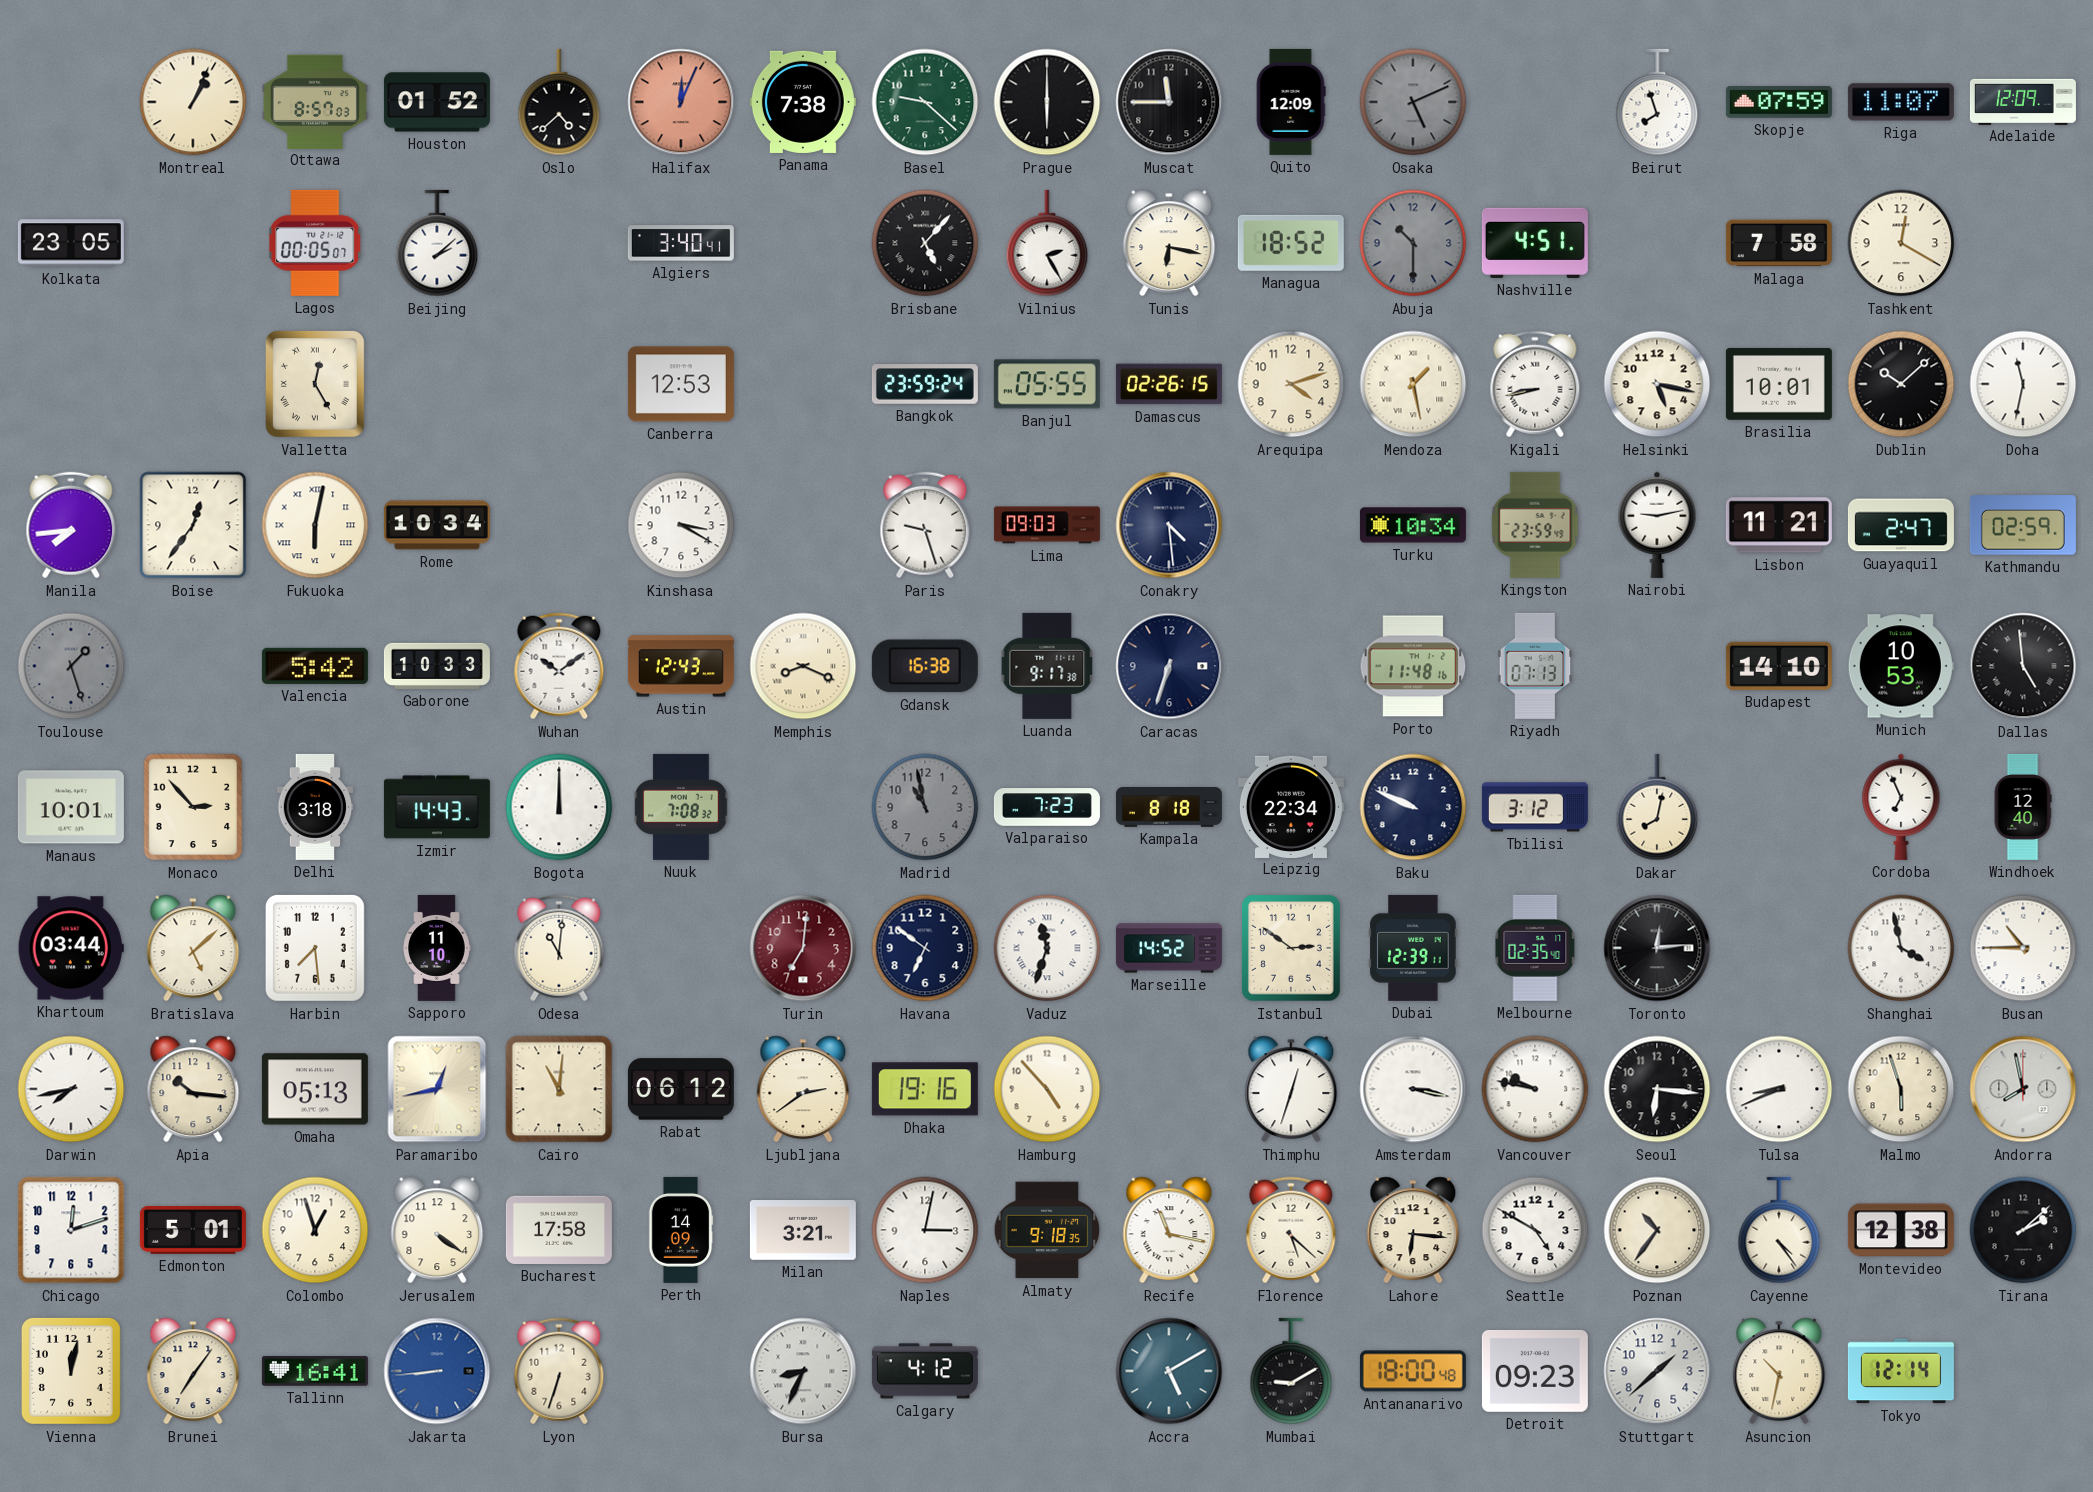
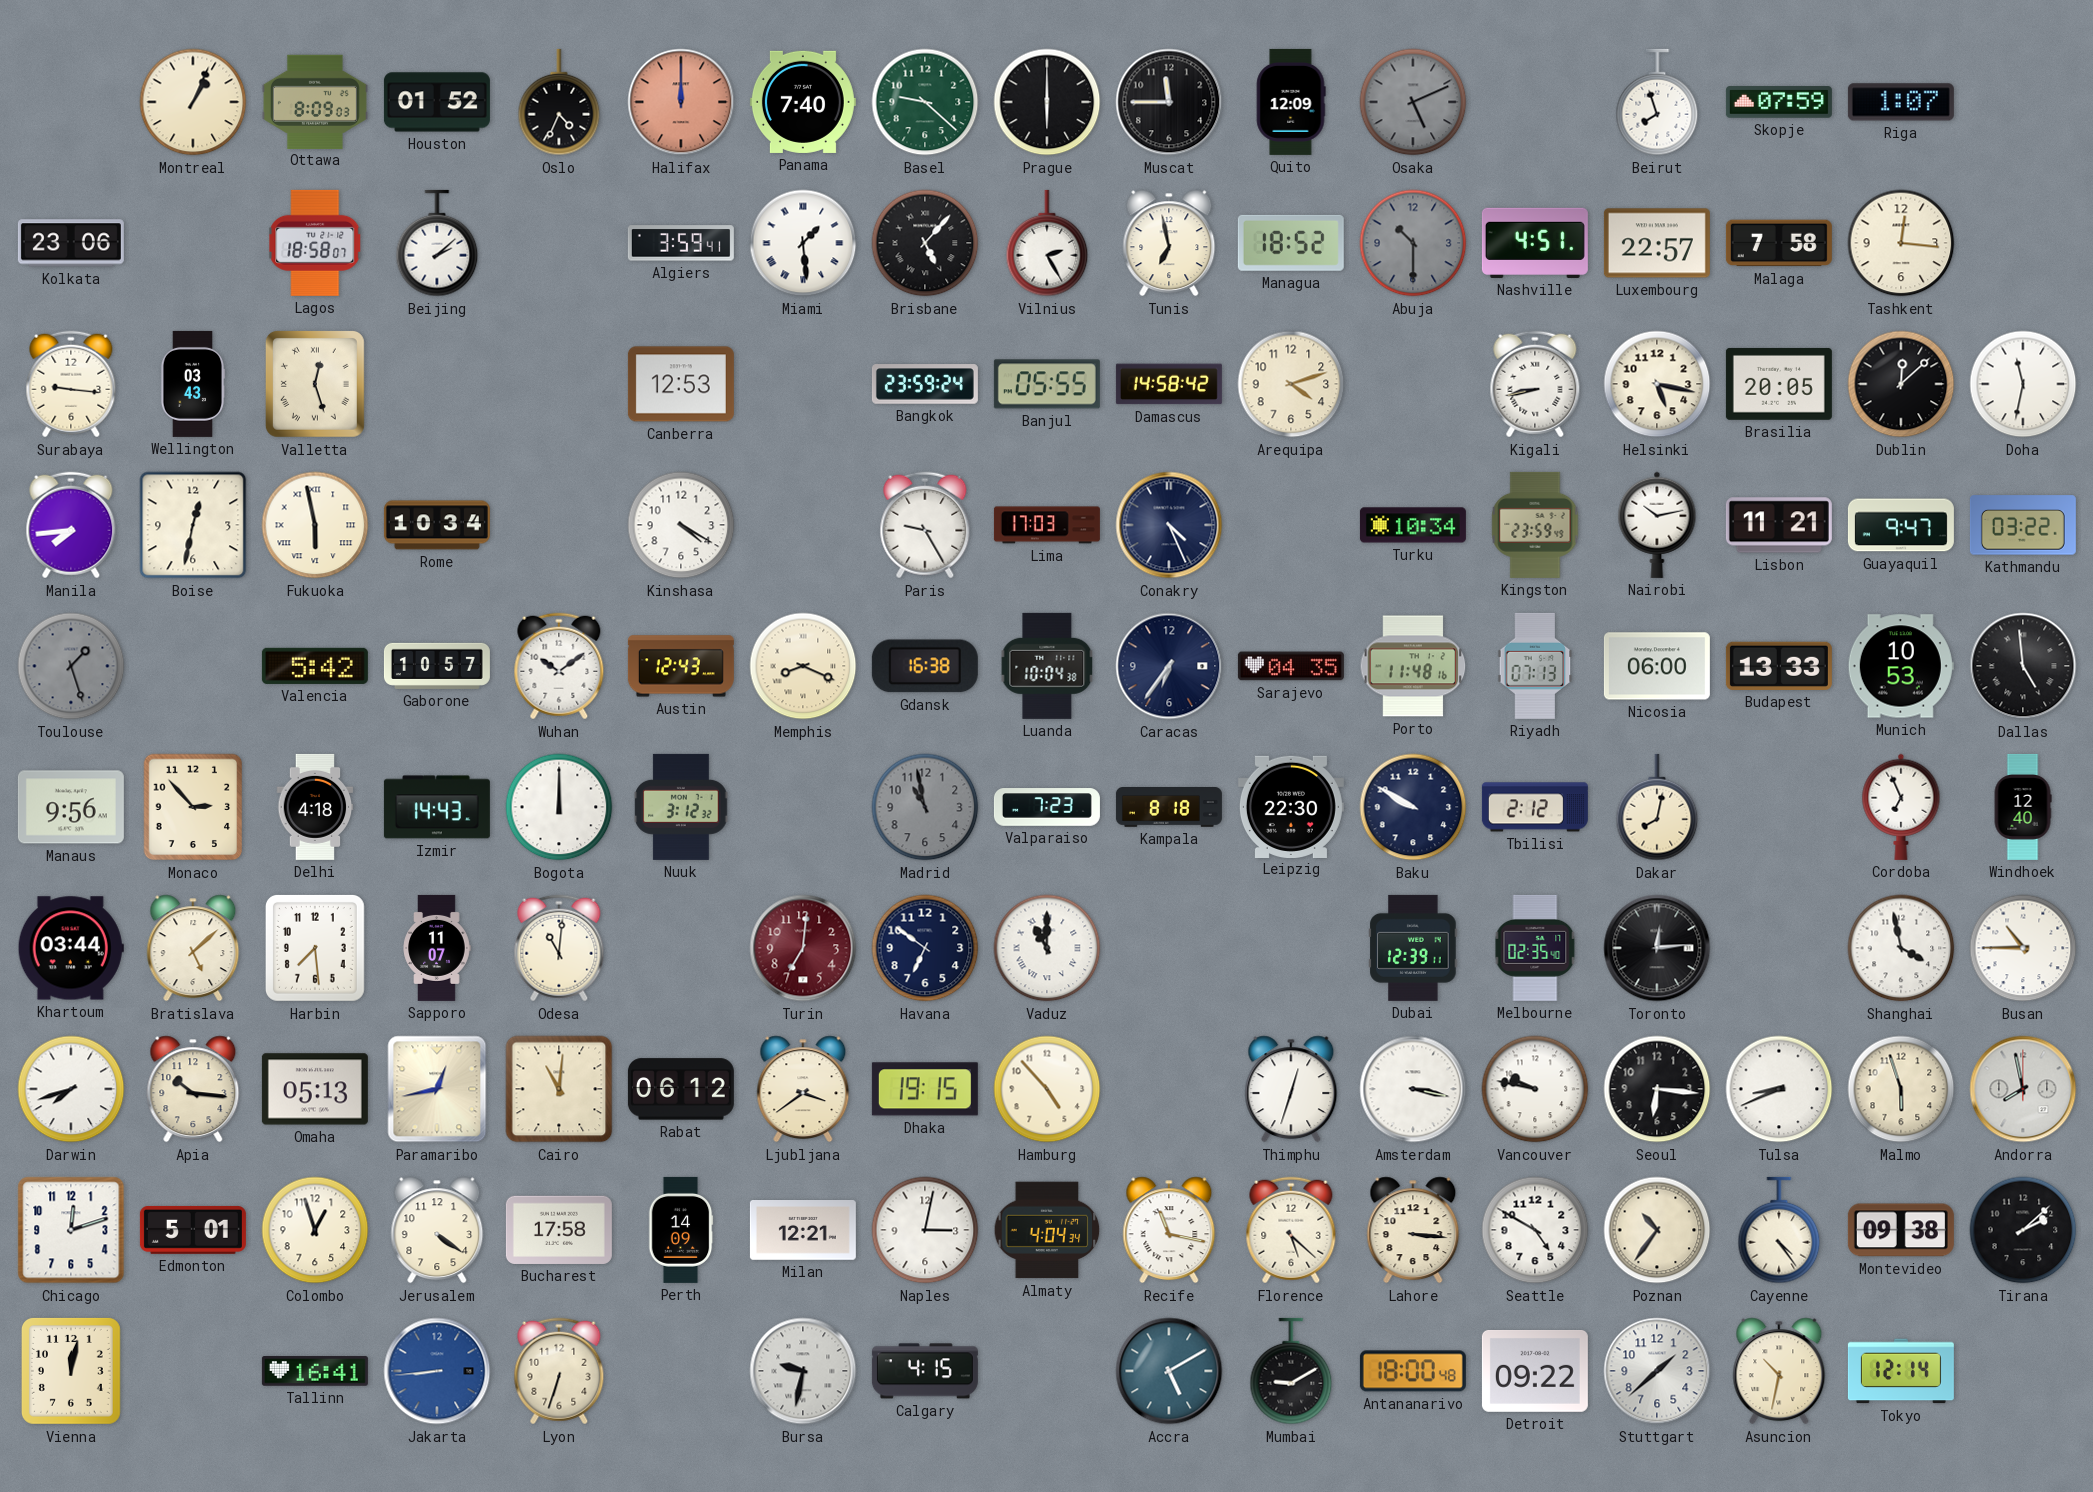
Ottawa: 8:57 -> 8:09
Oslo: 4:38 -> 4:34
Halifax: 12:04 -> 12:00
Panama: 7:38 -> 7:40
Riga: 11:07 -> 1:07
Adelaide: 12:09 -> none
Kolkata: 23:05 -> 23:06
Lagos: 00:05 -> 18:58
Algiers: 3:40 -> 3:59
Miami: none -> 1:29
Tunis: 6:17 -> 6:58
Luxembourg: none -> 22:57
Tashkent: 12:20 -> 12:16
Surabaya: none -> 9:16
Wellington: none -> 03:43
Valletta: 12:25 -> 12:27
Damascus: 02:26 -> 14:58
Mendoza: 1:28 -> none
Brasilia: 10:01 -> 20:05
Dublin: 10:08 -> 12:08
Boise: 12:36 -> 12:32
Fukuoka: 6:02 -> 5:58
Kinshasa: 3:20 -> 4:20
Paris: 9:27 -> 9:25
Lima: 09:03 -> 17:03
Conakry: 4:29 -> 4:26
Nairobi: 9:13 -> 10:13
Guayaquil: 2:47 -> 9:47
Kathmandu: 02:59 -> 03:22
Gaborone: 10:33 -> 10:57
Luanda: 9:17 -> 10:04
Caracas: 6:33 -> 6:36
Sarajevo: none -> 04:35
Nicosia: none -> 06:00
Budapest: 14:10 -> 13:33
Manaus: 10:01 -> 9:56
Delhi: 3:18 -> 4:18
Nuuk: 7:08 -> 3:12
Leipzig: 22:34 -> 22:30
Baku: 9:49 -> 9:50
Tbilisi: 3:12 -> 2:12
Sapporo: 11:10 -> 11:07
Vaduz: 11:33 -> 11:00
Marseille: 14:52 -> none
Istanbul: 2:51 -> none
Darwin: 7:43 -> 7:42
Ljubljana: 2:39 -> 3:39
Dhaka: 19:16 -> 19:15
Milan: 3:21 -> 12:21
Almaty: 9:18 -> 4:04
Lahore: 6:16 -> 3:16
Montevideo: 12:38 -> 09:38
Brunei: 7:06 -> none
Bursa: 8:34 -> 9:32
Calgary: 4:12 -> 4:15
Detroit: 09:23 -> 09:22
